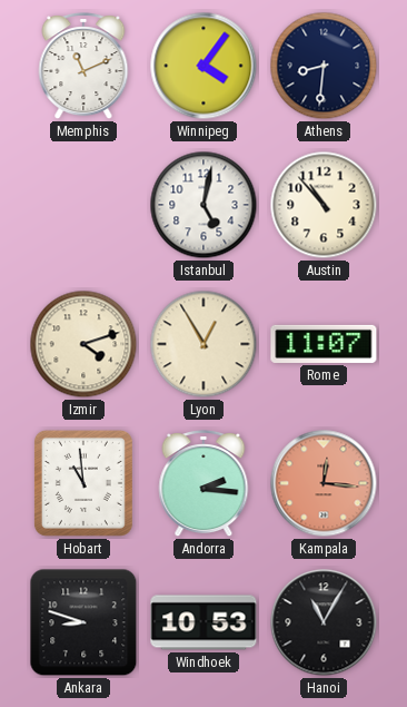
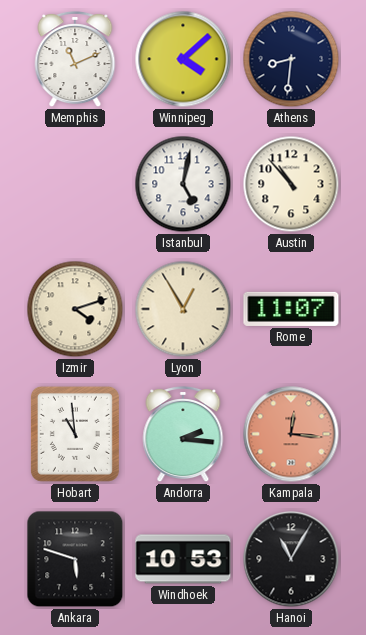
Winnipeg: 4:06 -> 4:08
Ankara: 8:48 -> 5:48
